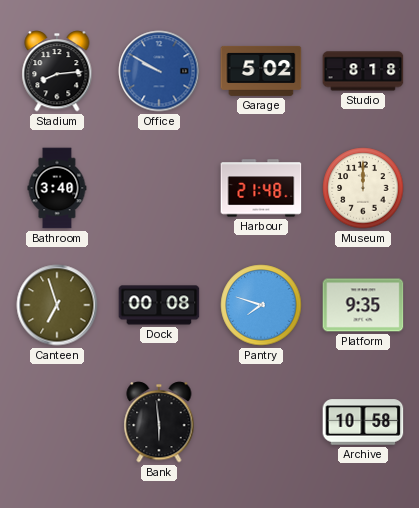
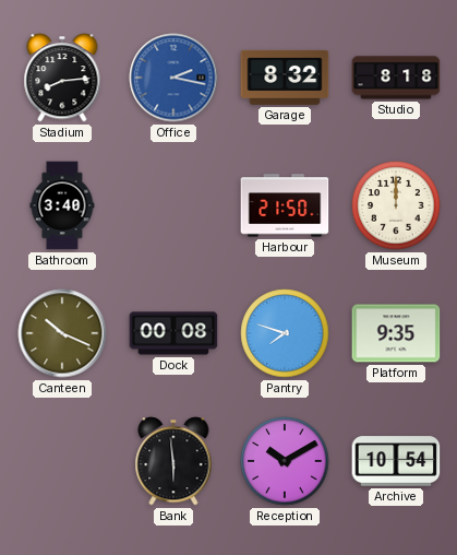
Office: 9:50 -> 2:17
Garage: 5:02 -> 8:32
Harbour: 21:48 -> 21:50
Canteen: 6:57 -> 10:19
Reception: none -> 10:10
Archive: 10:58 -> 10:54
